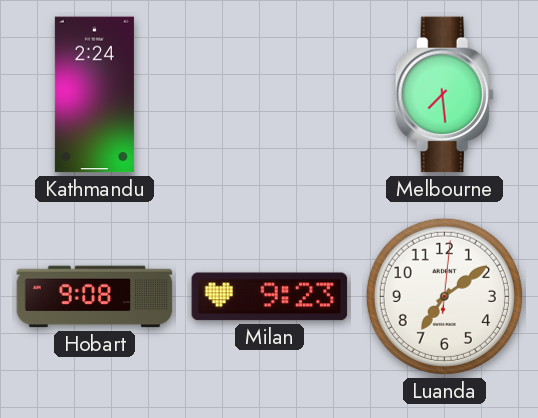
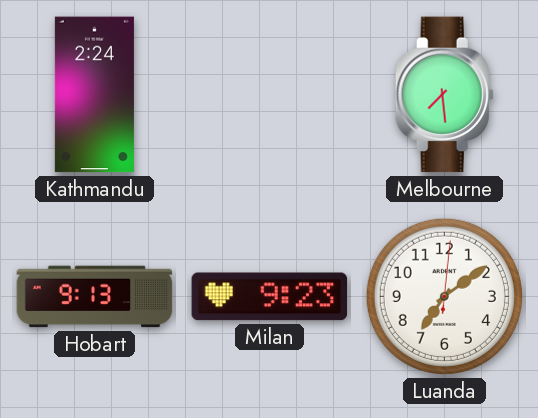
Hobart: 9:08 -> 9:13
